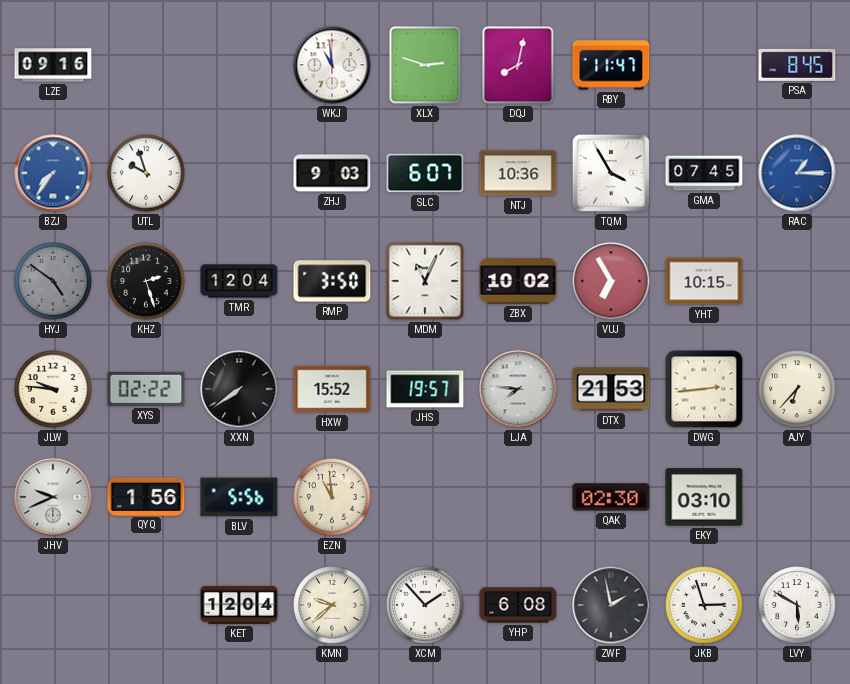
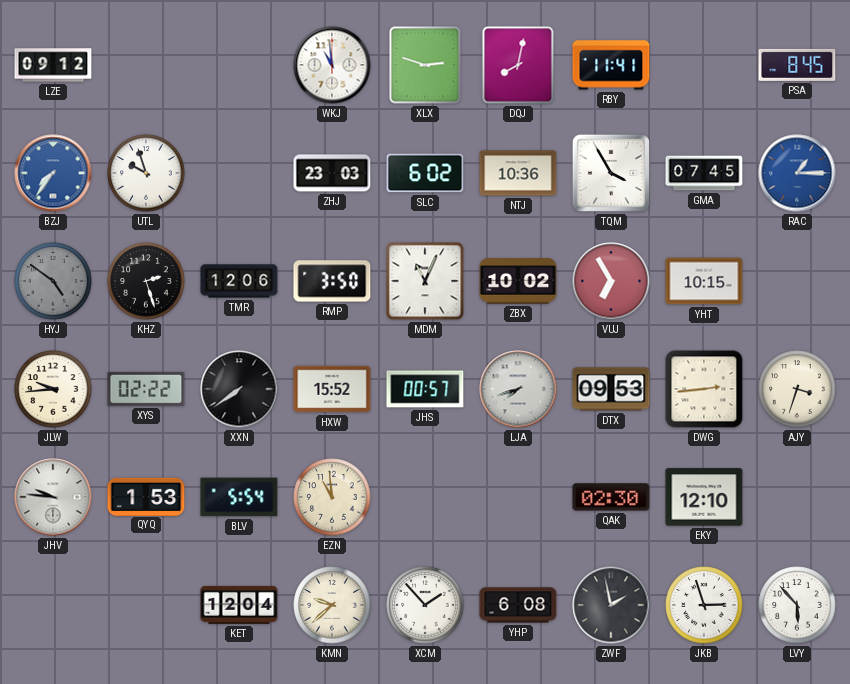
LZE: 09:16 -> 09:12
RBY: 11:47 -> 11:41
ZHJ: 9:03 -> 23:03
SLC: 6:07 -> 6:02
TMR: 12:04 -> 12:06
JLW: 9:46 -> 9:44
JHS: 19:57 -> 00:57
LJA: 7:46 -> 7:42
DTX: 21:53 -> 09:53
AJY: 6:37 -> 3:33
JHV: 9:41 -> 9:46
QYQ: 1:56 -> 1:53
BLV: 5:56 -> 5:54
EKY: 03:10 -> 12:10
LVY: 5:50 -> 5:53
